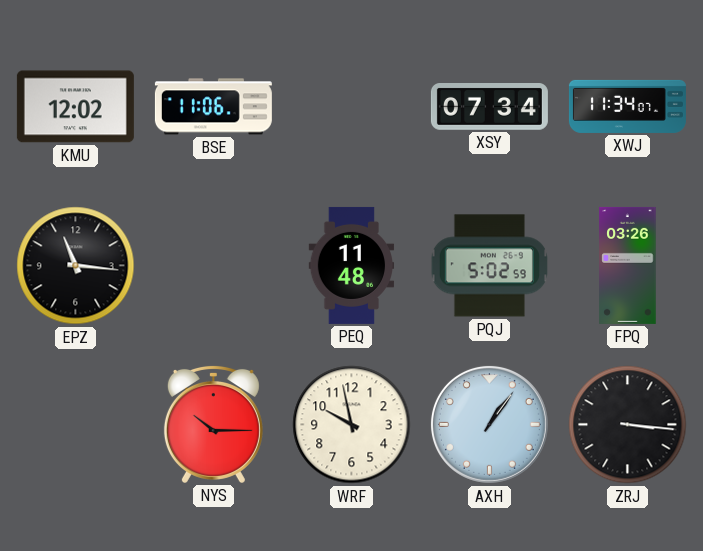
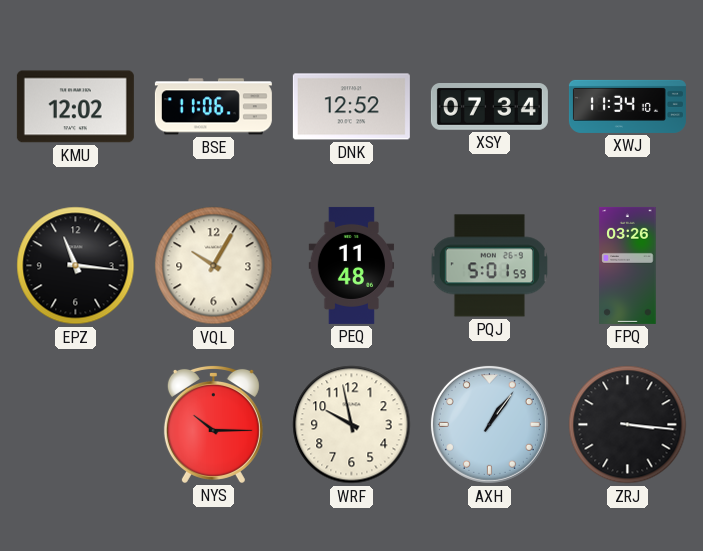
DNK: none -> 12:52
XWJ: 11:34:07 -> 11:34:10
VQL: none -> 10:05
PQJ: 5:02 -> 5:01
